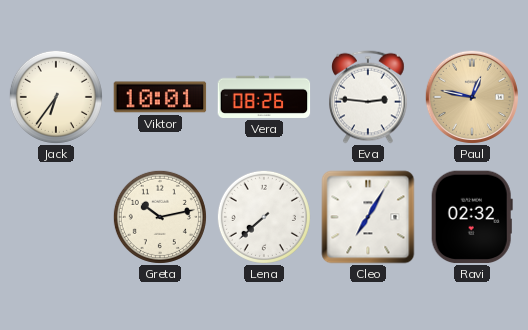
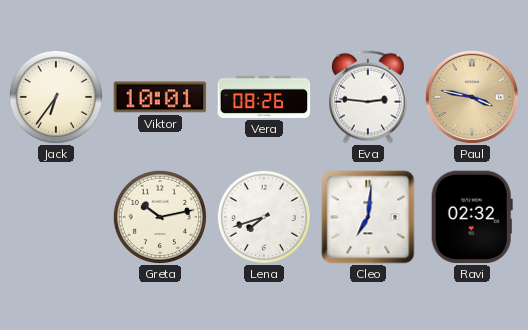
Paul: 12:47 -> 3:47
Lena: 7:38 -> 7:42
Cleo: 7:05 -> 7:01
